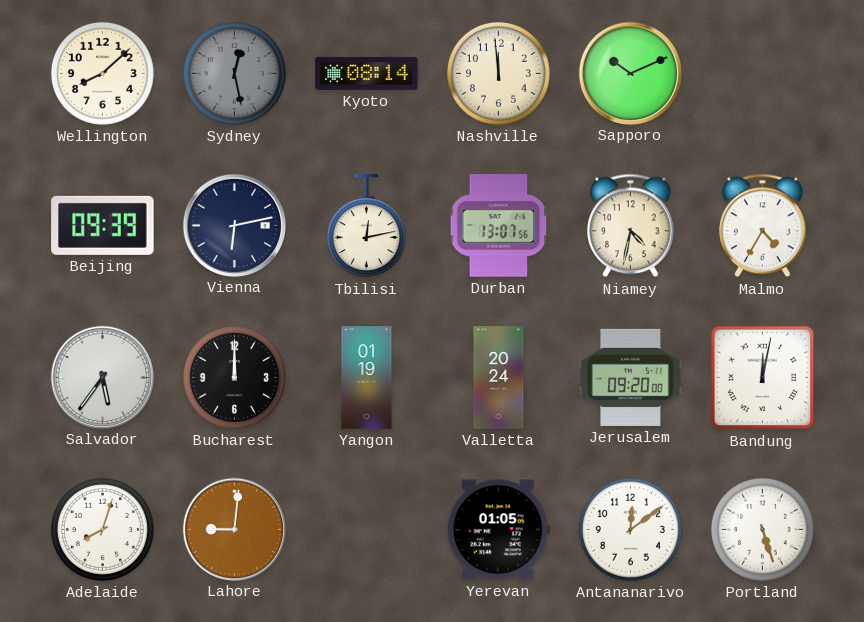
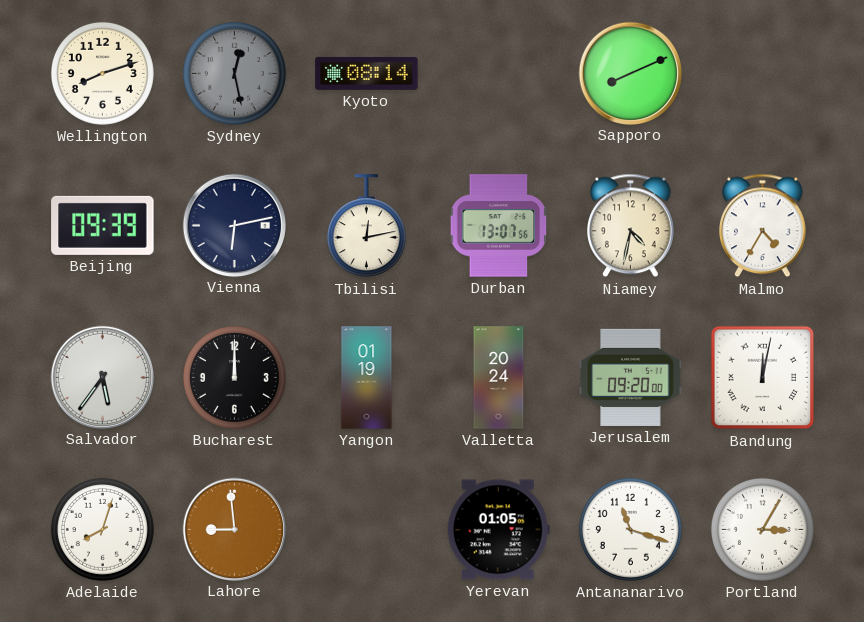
Wellington: 8:08 -> 8:12
Nashville: 11:59 -> none
Sapporo: 10:11 -> 8:11
Lahore: 9:01 -> 8:59
Antananarivo: 12:09 -> 11:18
Portland: 5:27 -> 3:05
